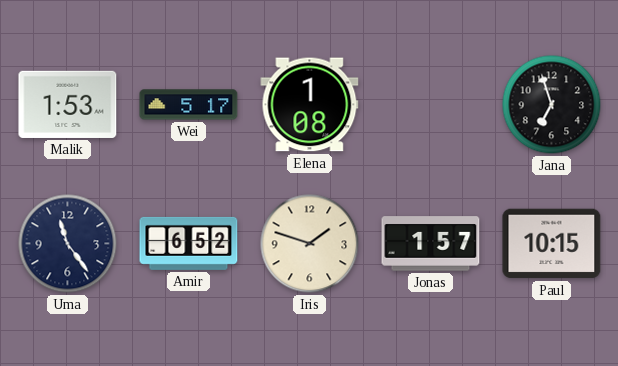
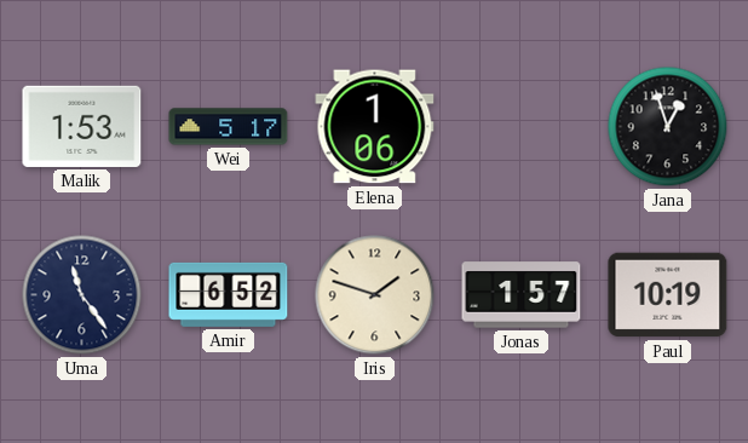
Elena: 1:08 -> 1:06
Jana: 6:57 -> 12:57
Paul: 10:15 -> 10:19
